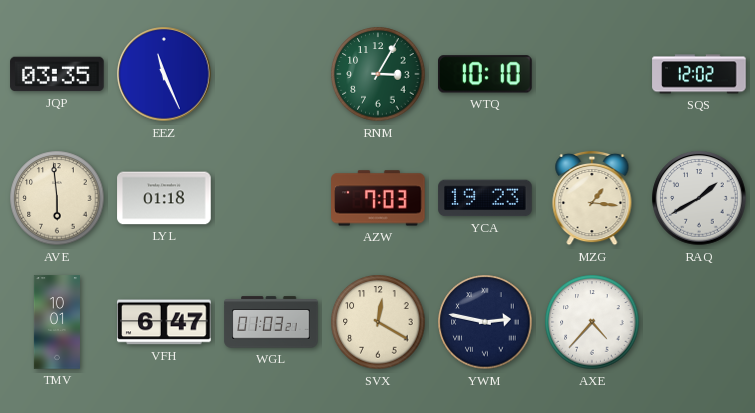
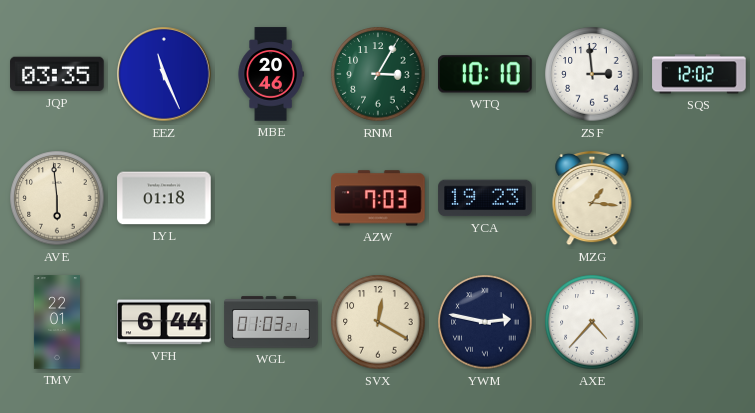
MBE: none -> 20:46
ZSF: none -> 2:59
RAQ: 1:40 -> none
TMV: 10:01 -> 22:01
VFH: 6:47 -> 6:44
